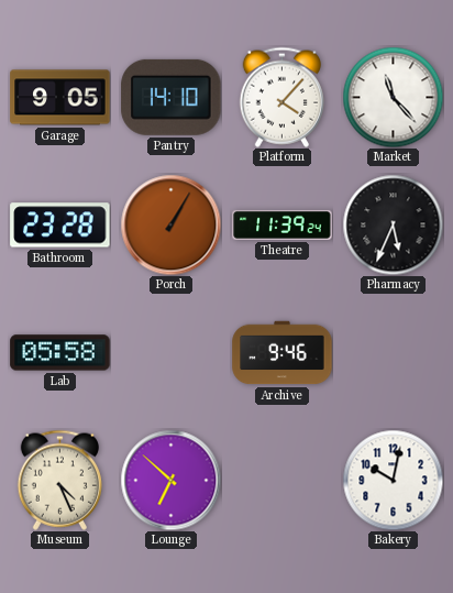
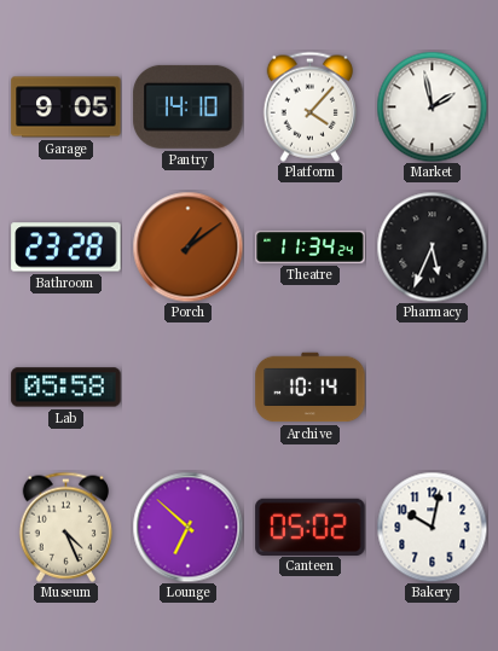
Market: 11:23 -> 1:58
Porch: 1:05 -> 1:09
Theatre: 11:39 -> 11:34
Archive: 9:46 -> 10:14
Canteen: none -> 05:02
